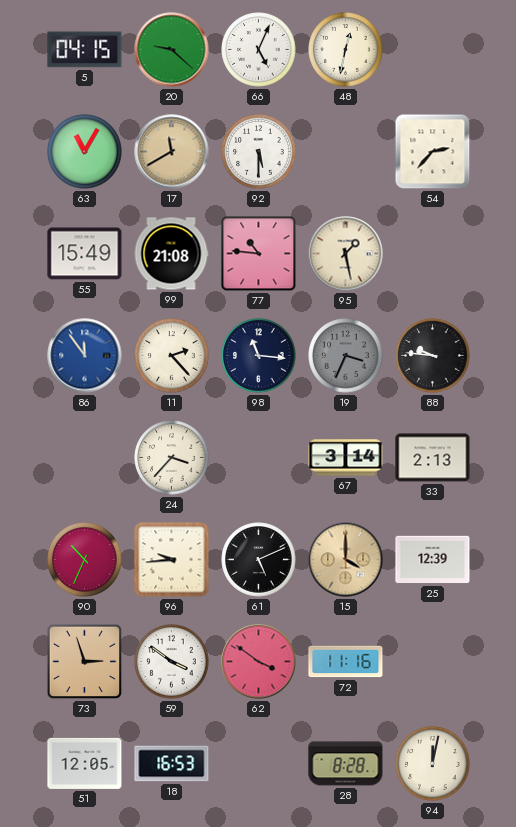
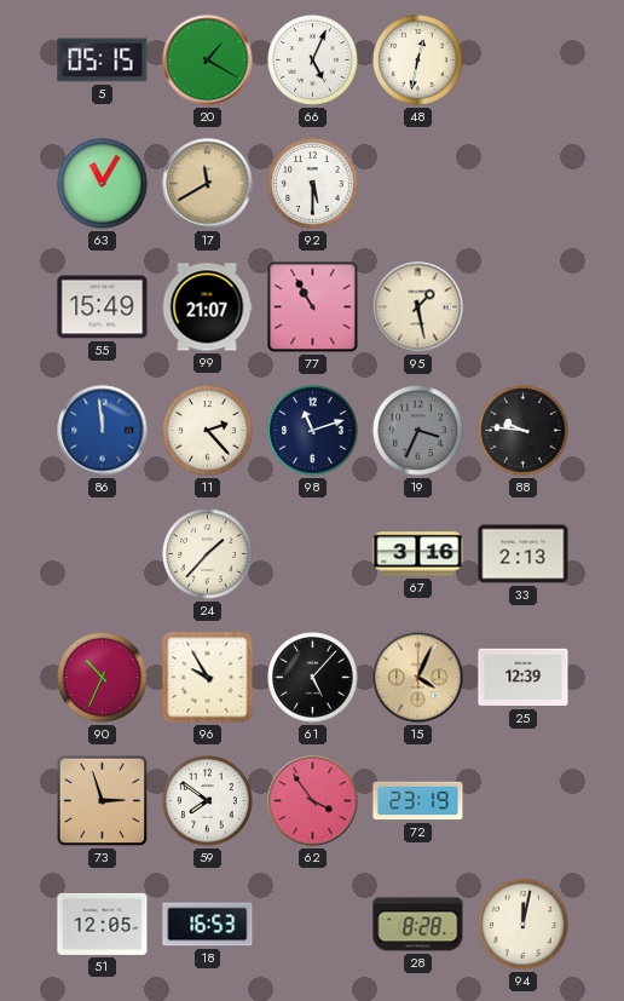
5: 04:15 -> 05:15
20: 9:22 -> 1:20
54: 2:37 -> none
99: 21:08 -> 21:07
77: 10:46 -> 10:55
86: 11:54 -> 11:59
98: 11:16 -> 11:12
24: 3:37 -> 1:37
67: 3:14 -> 3:16
96: 9:44 -> 9:55
61: 5:11 -> 5:07
15: 4:00 -> 4:04
59: 3:51 -> 7:51
62: 3:51 -> 3:54
72: 11:16 -> 23:19
